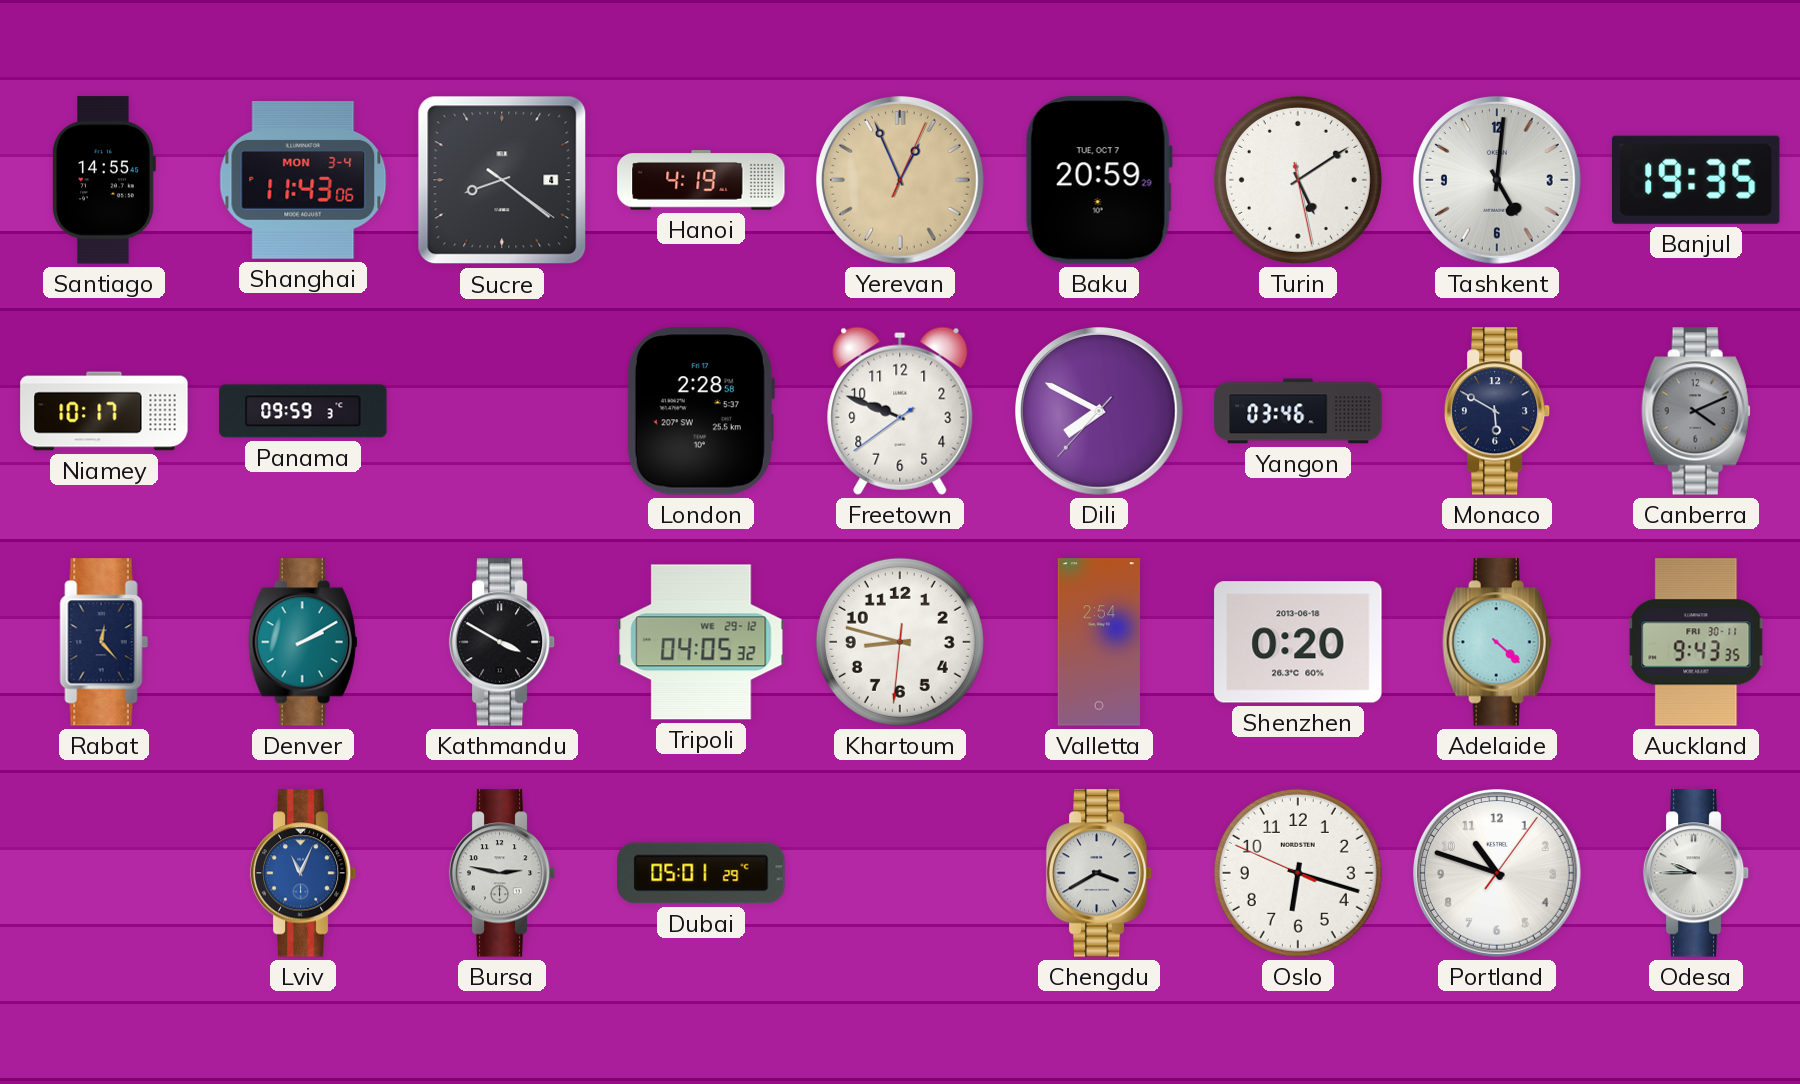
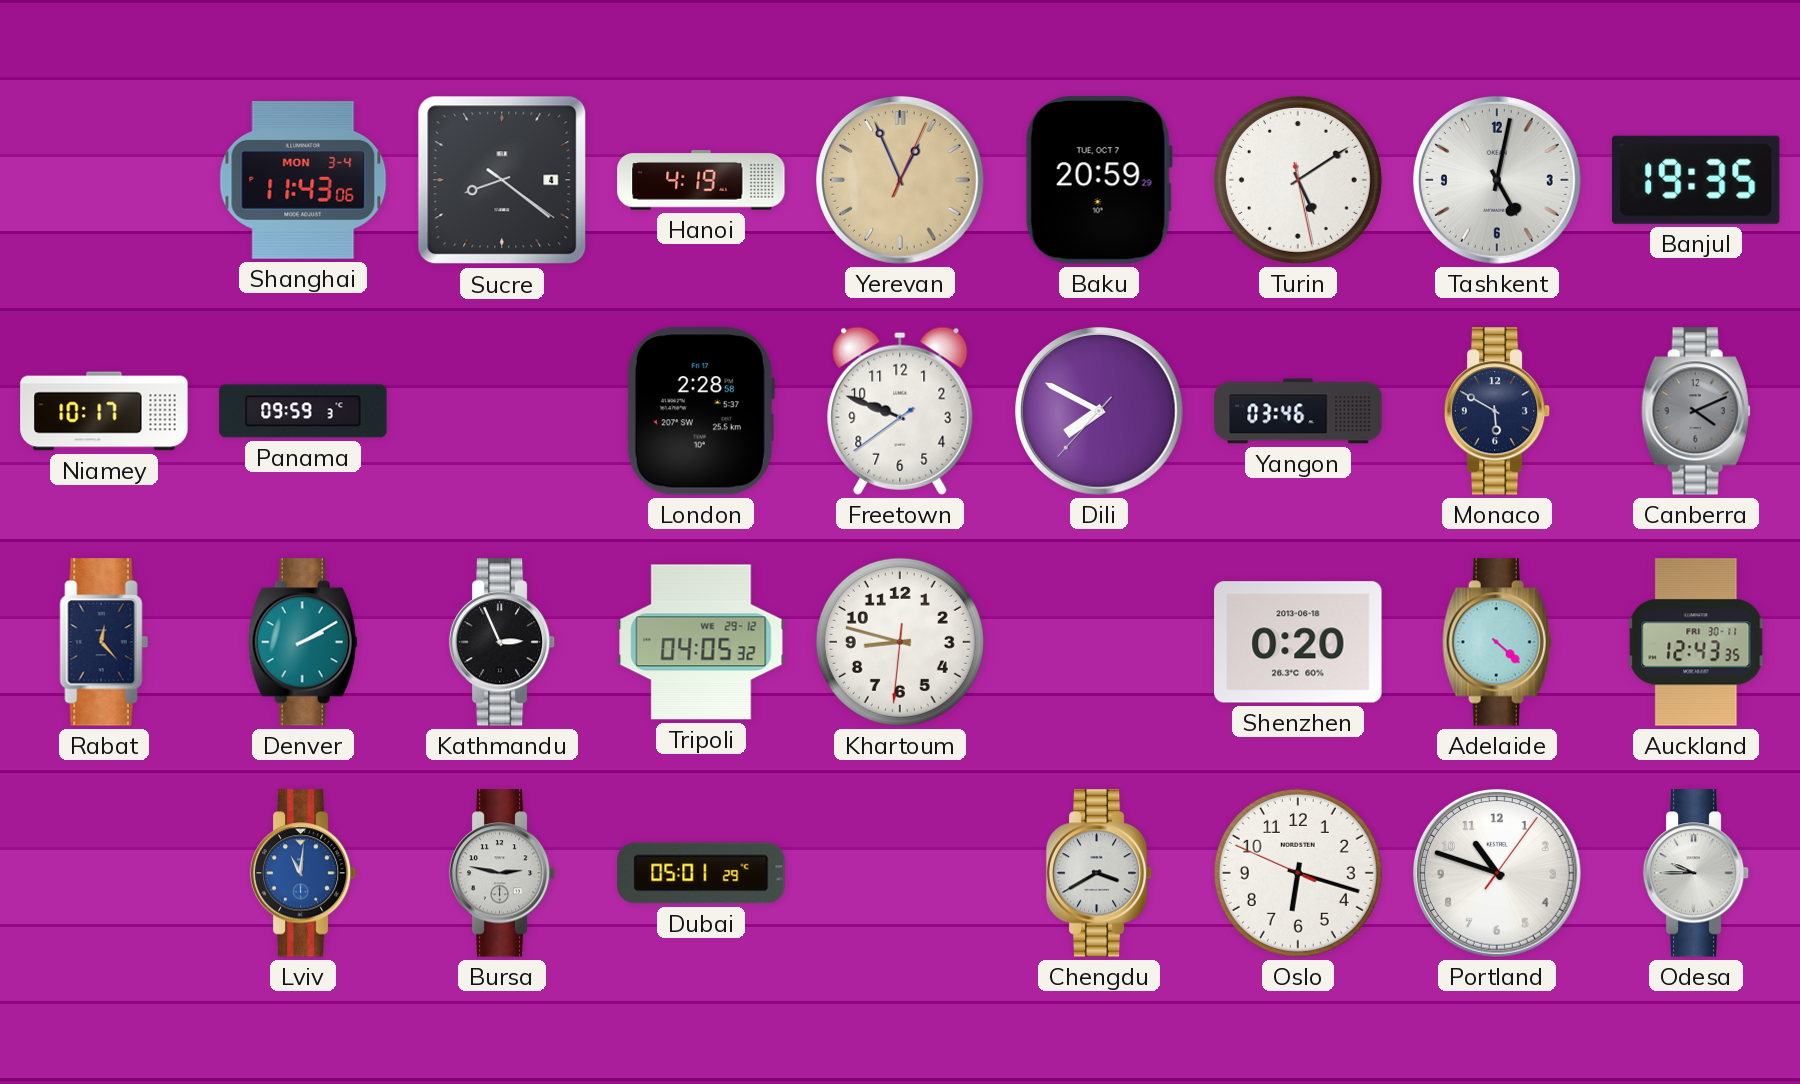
Santiago: 14:55 -> none
Tashkent: 5:01 -> 5:02
Kathmandu: 3:50 -> 2:56
Valletta: 2:54 -> none
Auckland: 9:43 -> 12:43
Lviv: 11:04 -> 11:01
